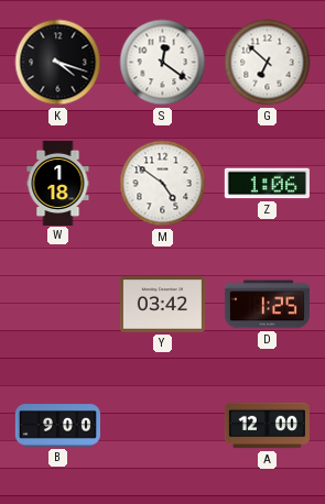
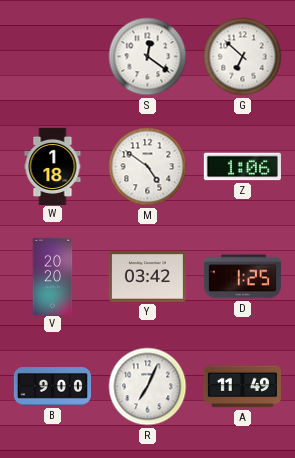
K: 4:18 -> none
V: none -> 20:20
R: none -> 7:04
A: 12:00 -> 11:49
